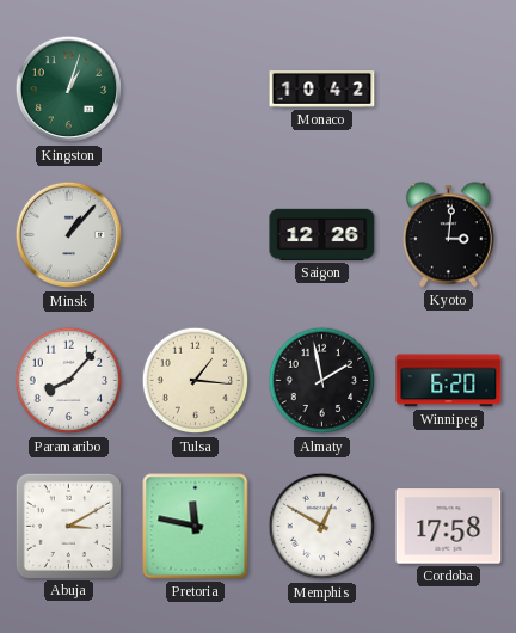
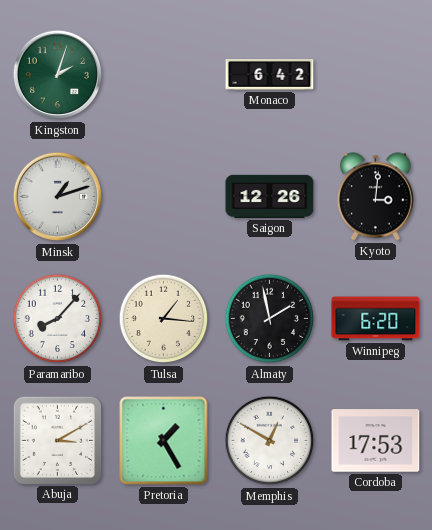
Kingston: 1:03 -> 2:03
Monaco: 10:42 -> 6:42
Minsk: 1:07 -> 1:12
Pretoria: 11:47 -> 1:25
Cordoba: 17:58 -> 17:53
